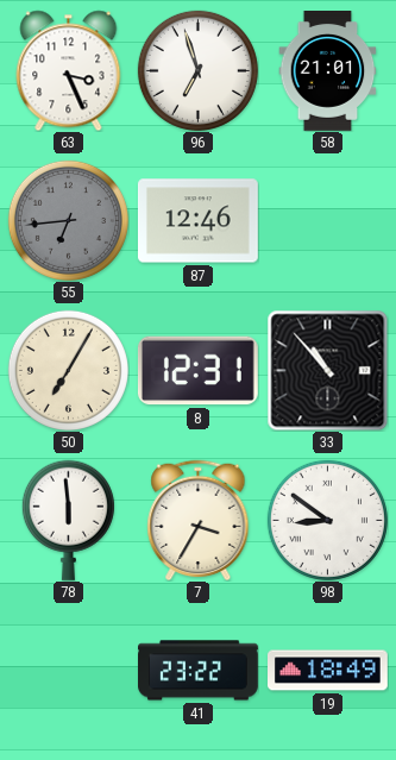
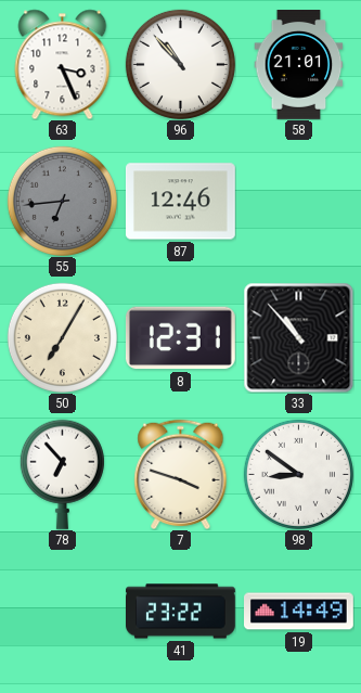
96: 6:57 -> 10:53
78: 5:59 -> 6:53
7: 3:35 -> 3:48
19: 18:49 -> 14:49
